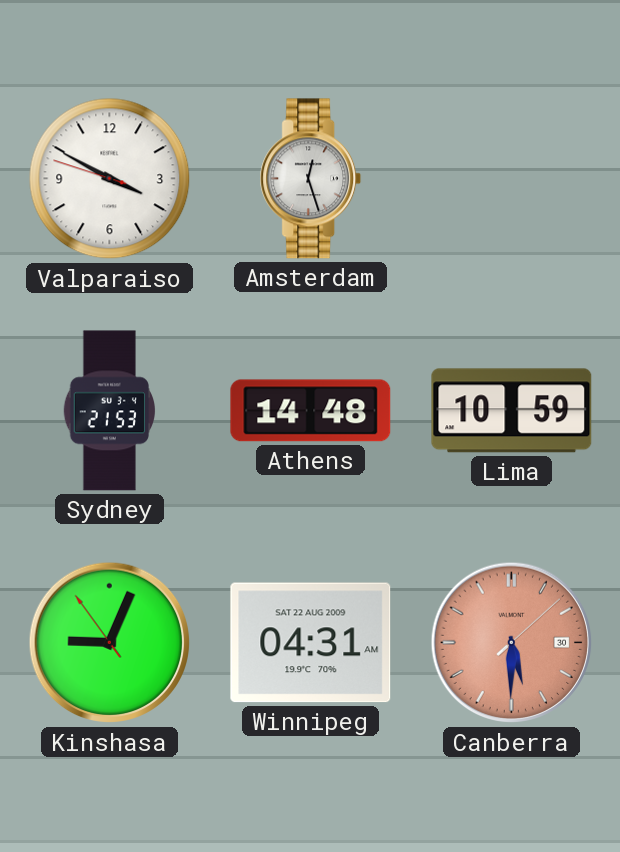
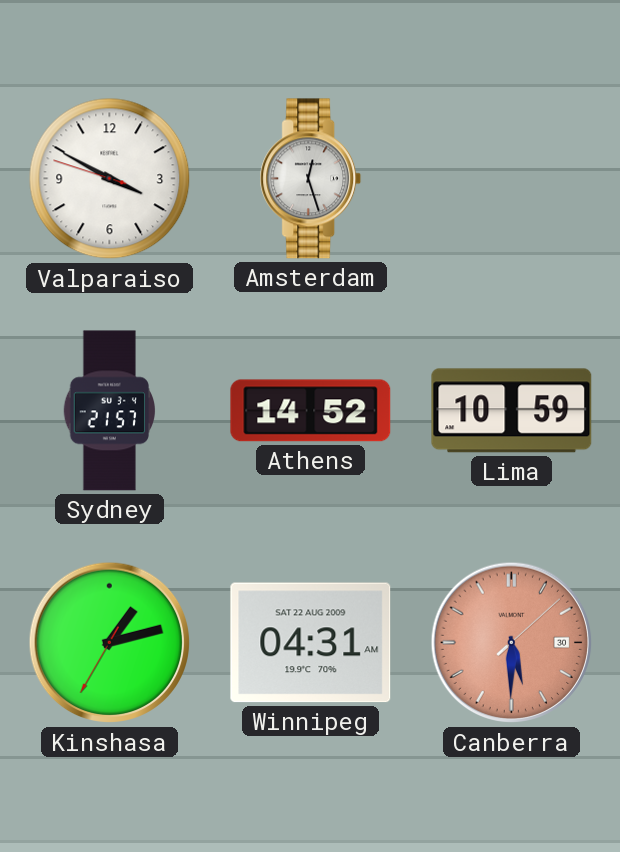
Sydney: 21:53 -> 21:57
Athens: 14:48 -> 14:52
Kinshasa: 9:03 -> 1:12
